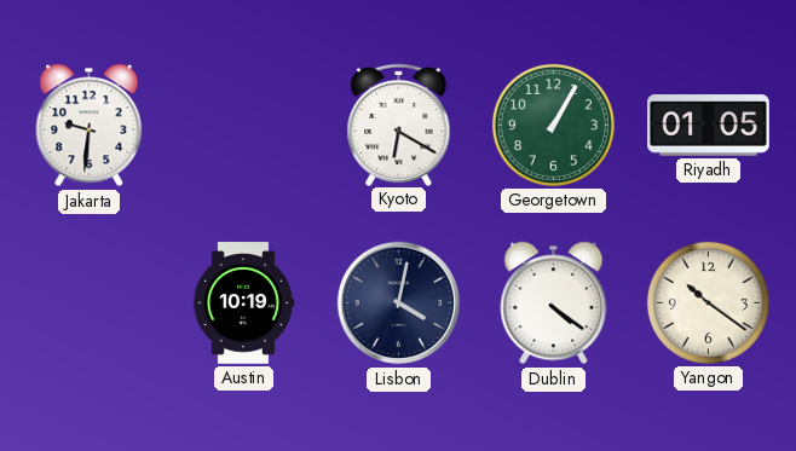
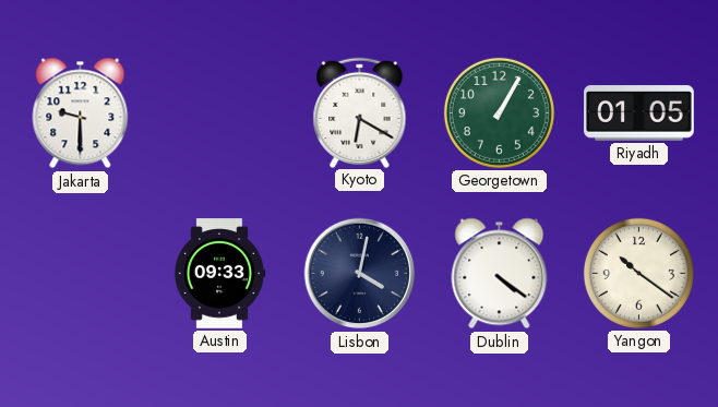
Jakarta: 9:31 -> 9:30
Austin: 10:19 -> 09:33
